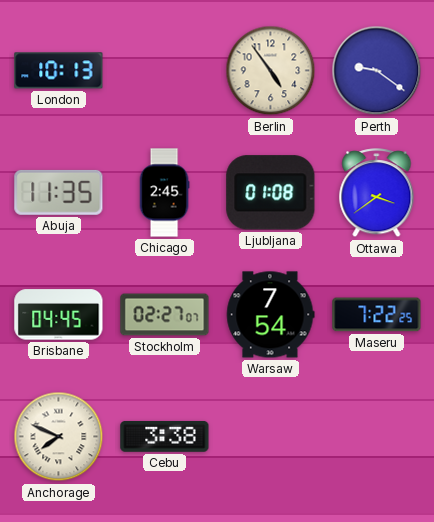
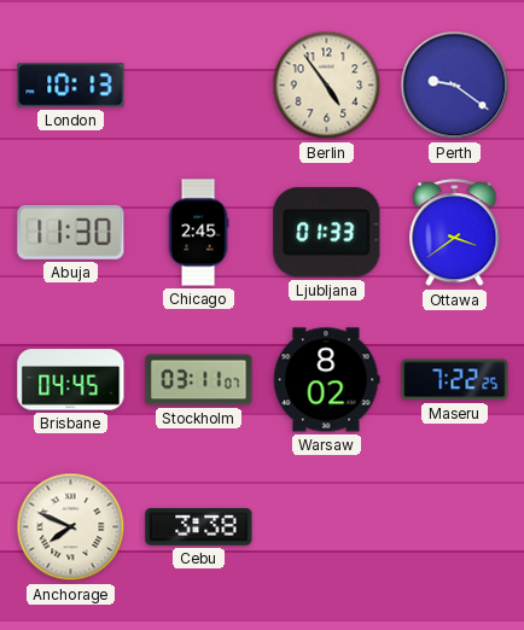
Abuja: 11:35 -> 11:30
Ljubljana: 01:08 -> 01:33
Stockholm: 02:27 -> 03:11
Warsaw: 7:54 -> 8:02
